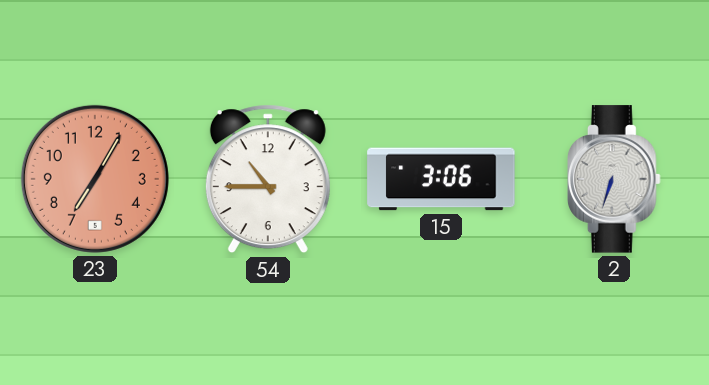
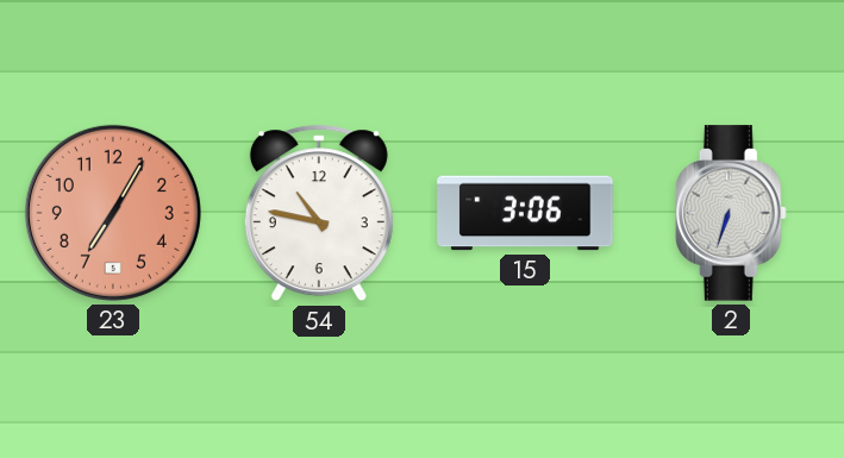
54: 10:45 -> 10:47
